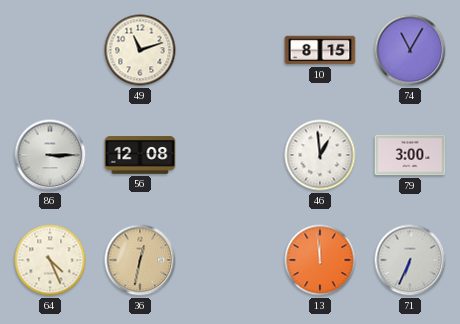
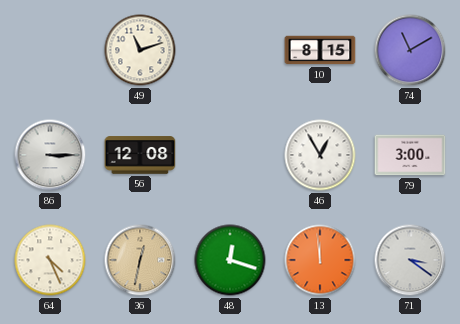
74: 11:05 -> 11:10
46: 12:59 -> 12:55
48: none -> 12:18
71: 6:34 -> 3:21
